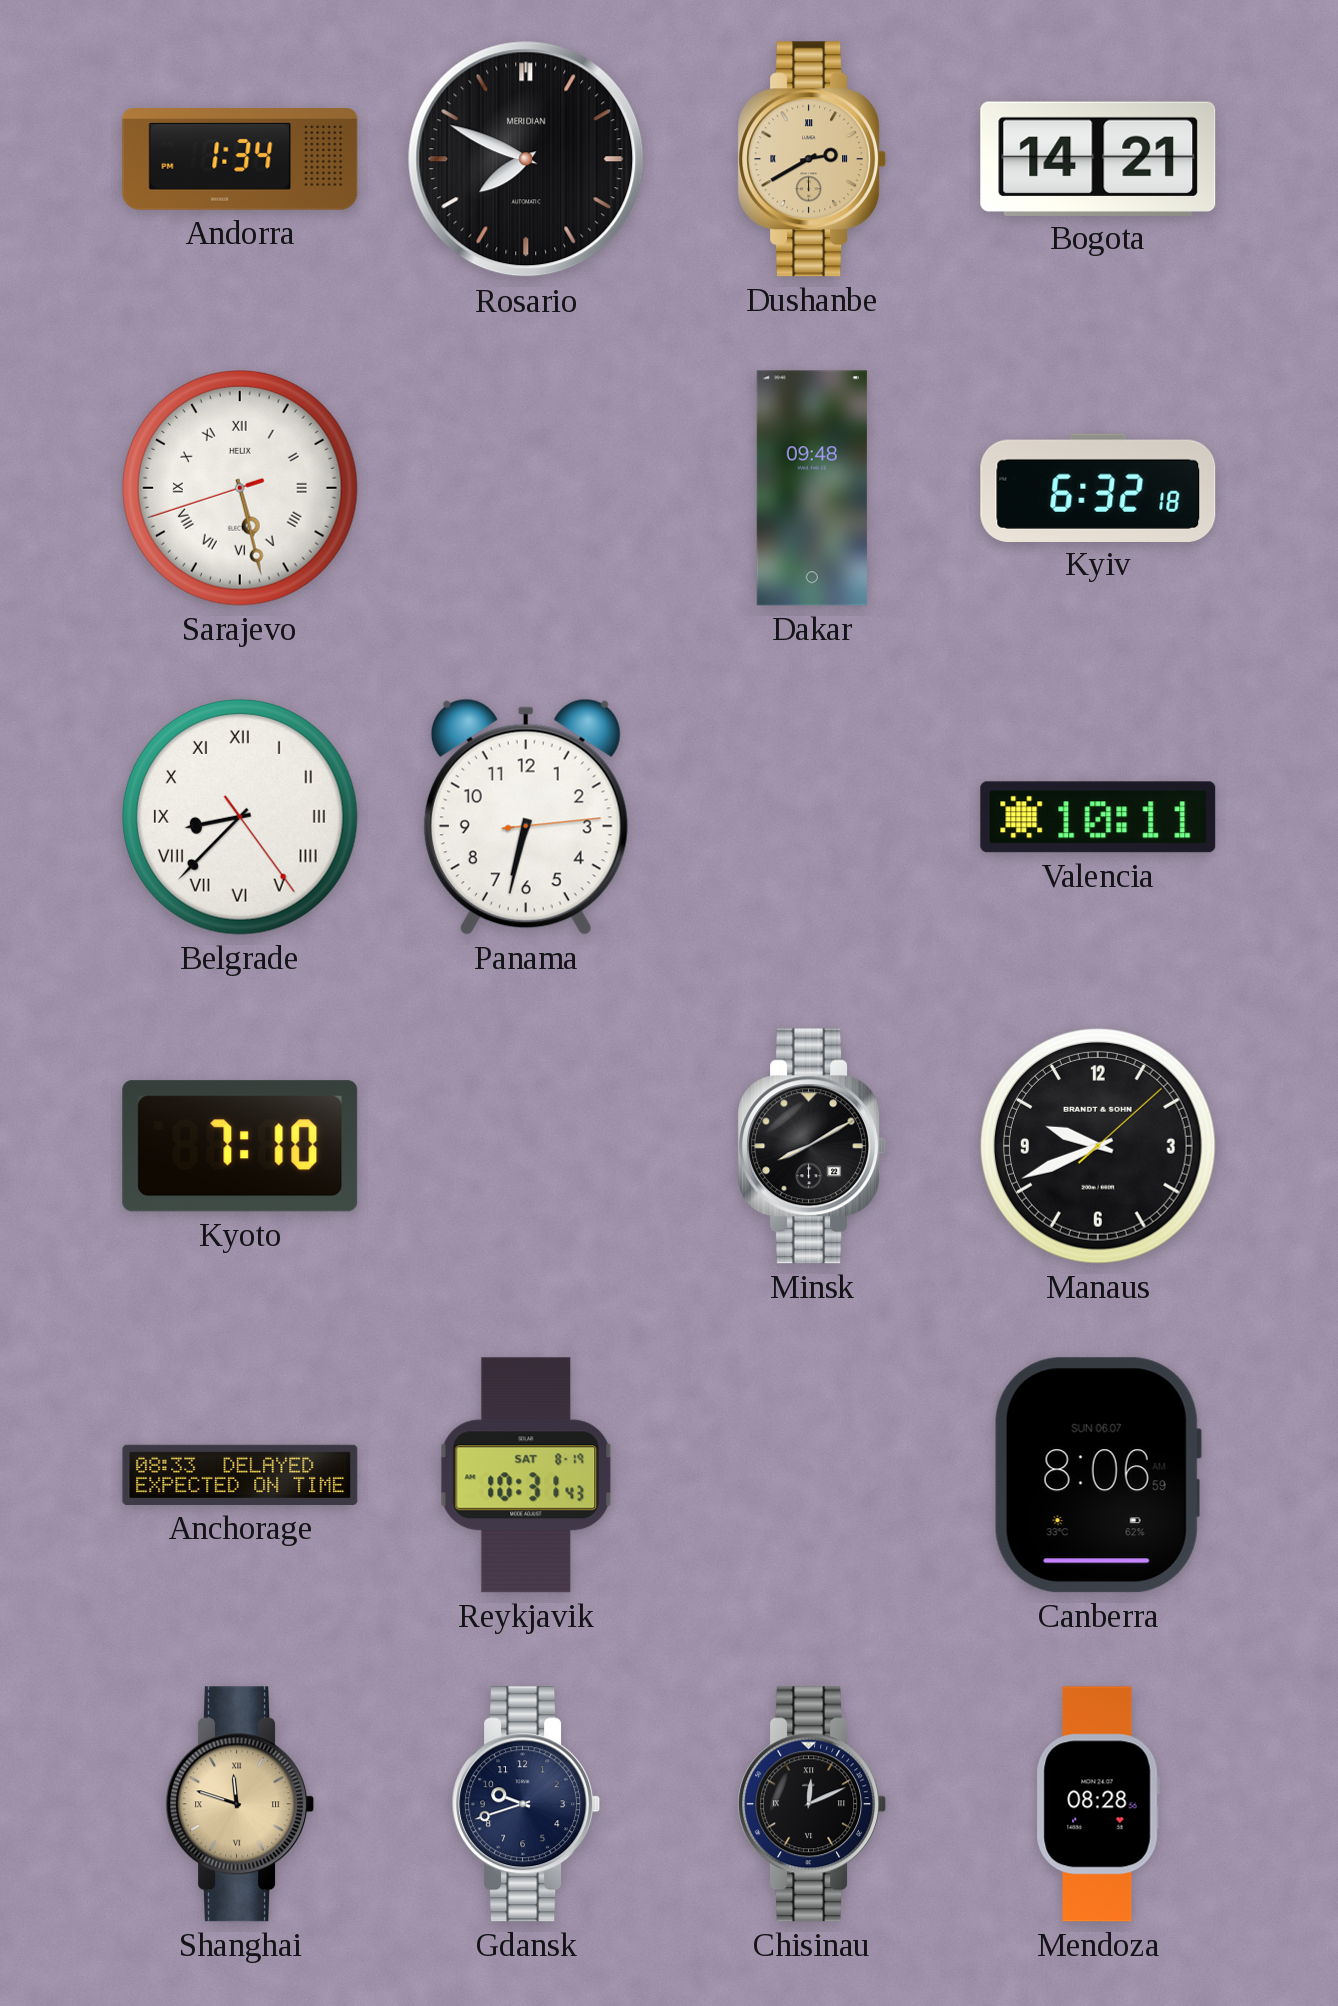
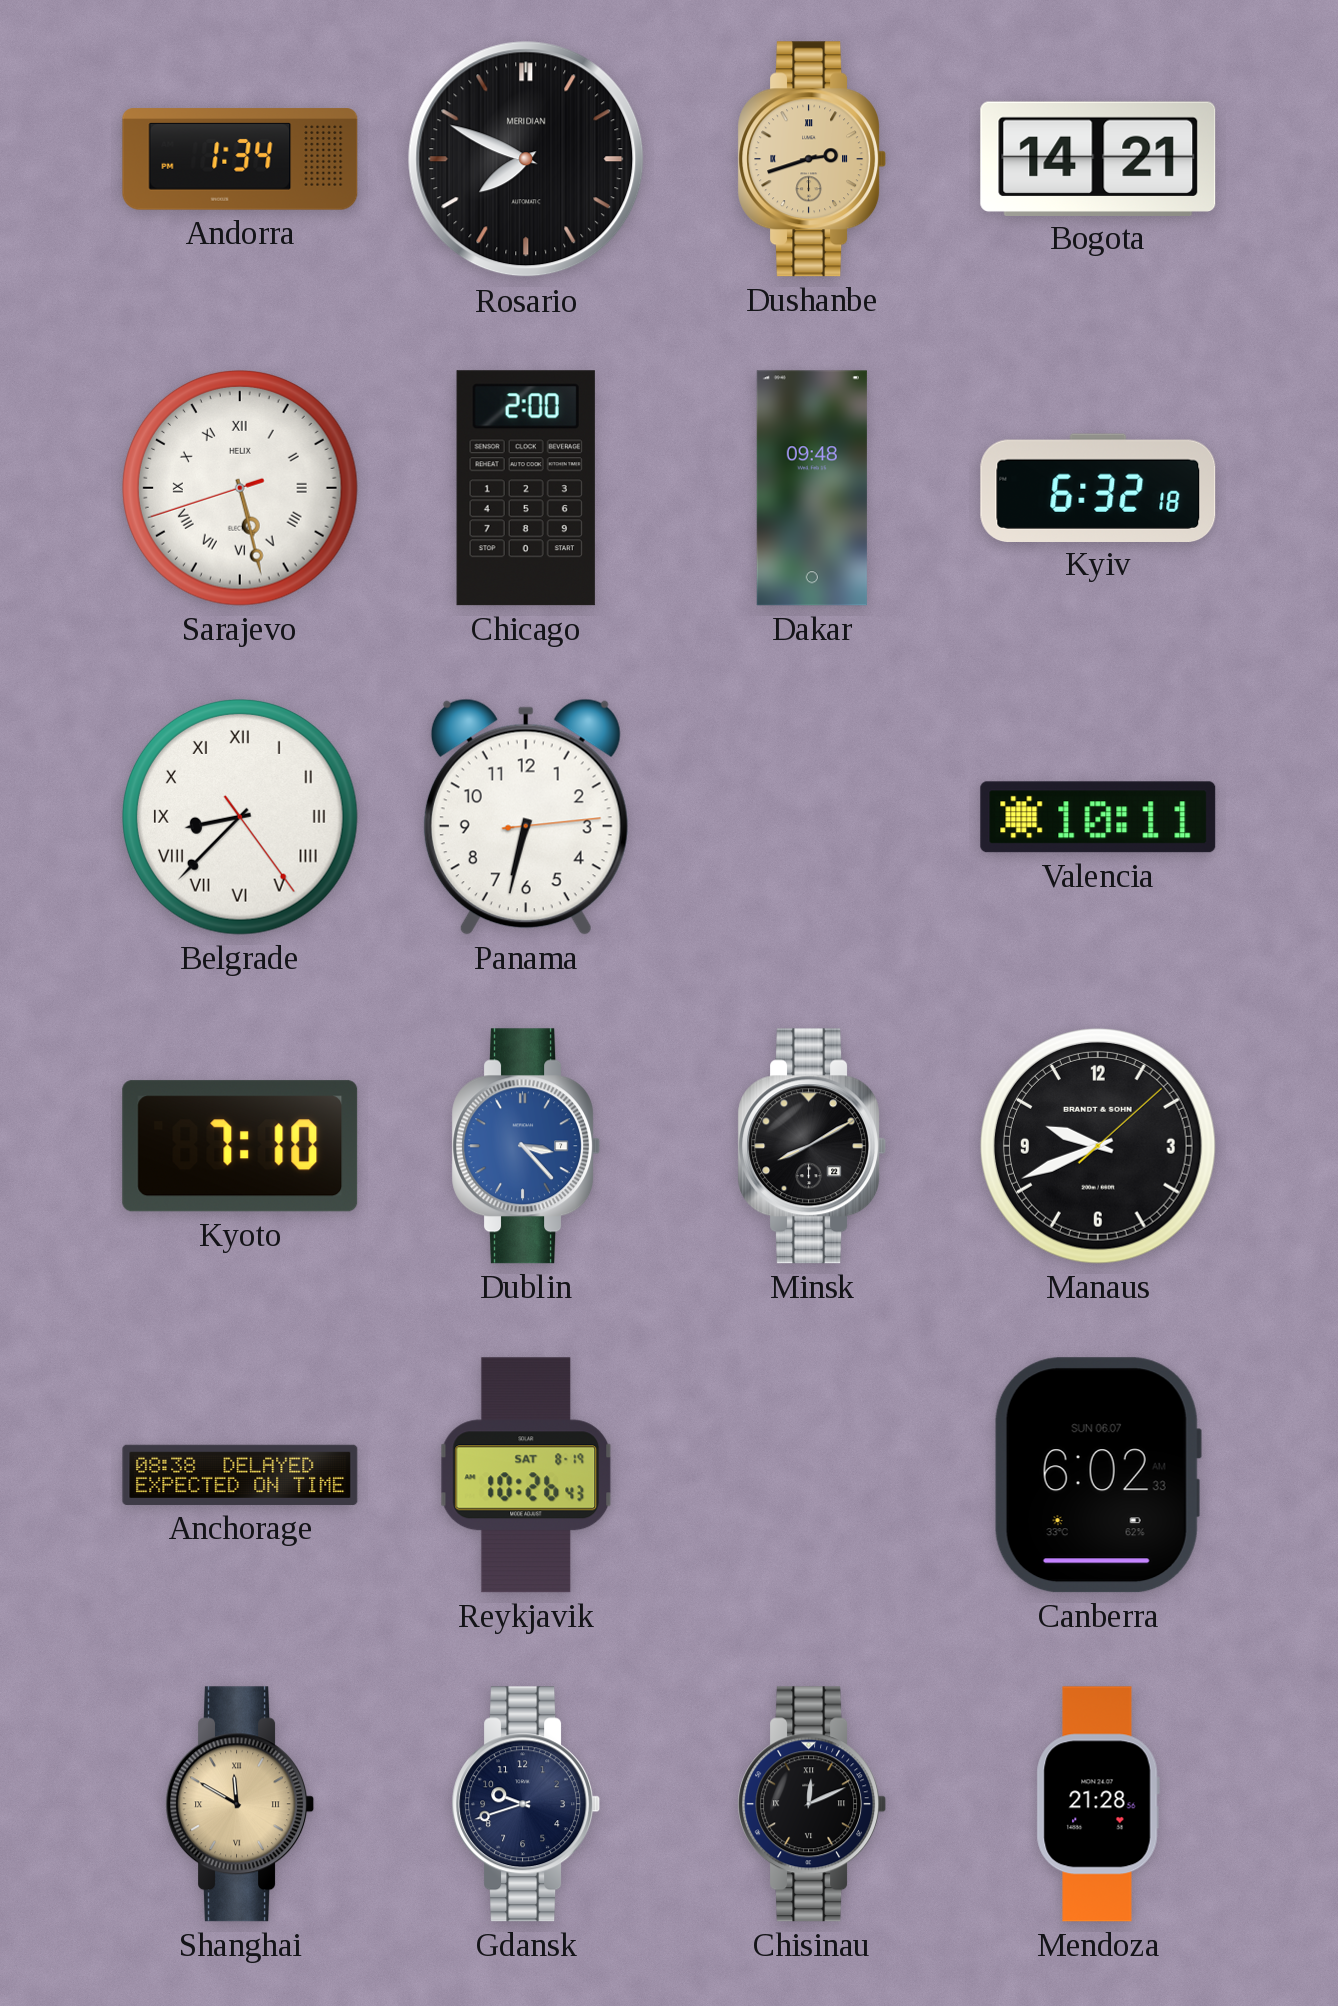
Dushanbe: 2:40 -> 2:42
Chicago: none -> 2:00
Dublin: none -> 3:23
Anchorage: 08:33 -> 08:38
Reykjavik: 10:31 -> 10:26
Canberra: 8:06 -> 6:02
Shanghai: 11:48 -> 11:50
Mendoza: 08:28 -> 21:28
